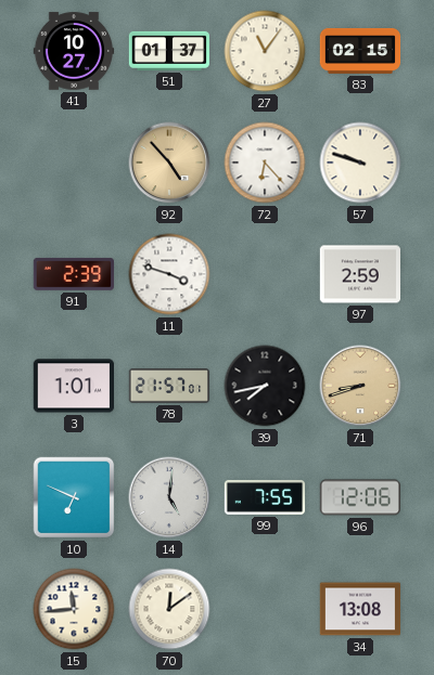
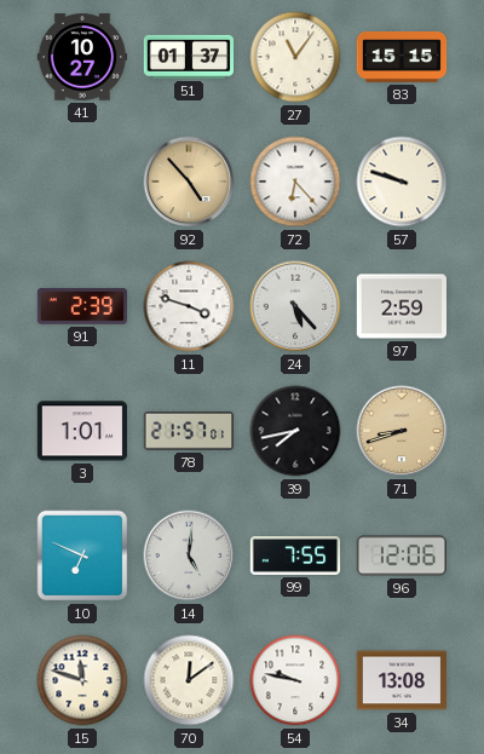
83: 02:15 -> 15:15
24: none -> 5:23
15: 11:44 -> 11:48
54: none -> 9:47
